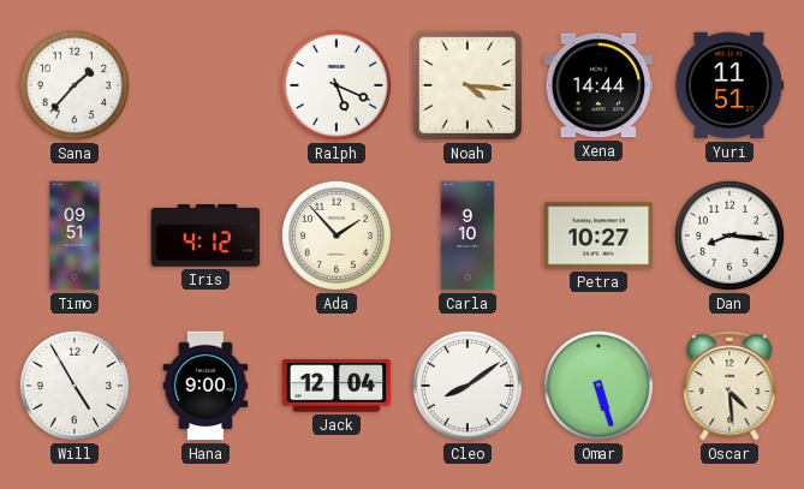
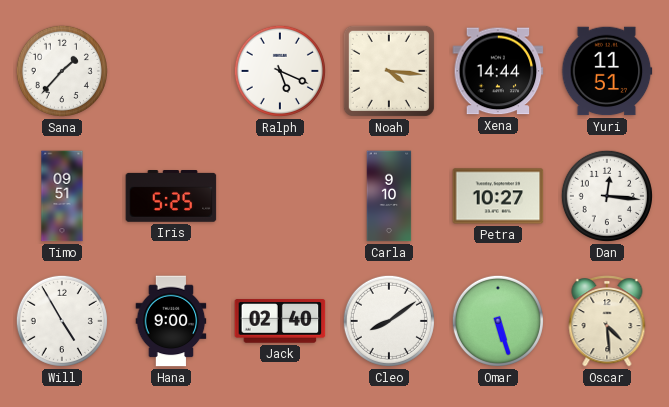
Iris: 4:12 -> 5:25
Ada: 1:53 -> none
Dan: 8:16 -> 12:16
Jack: 12:04 -> 02:40
